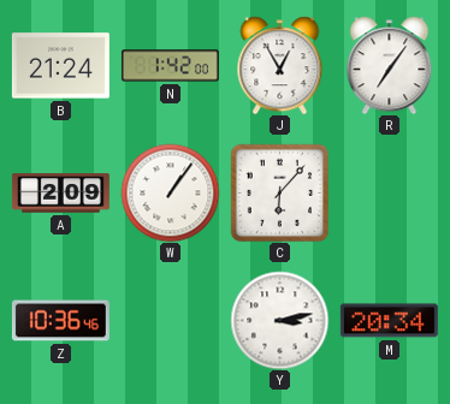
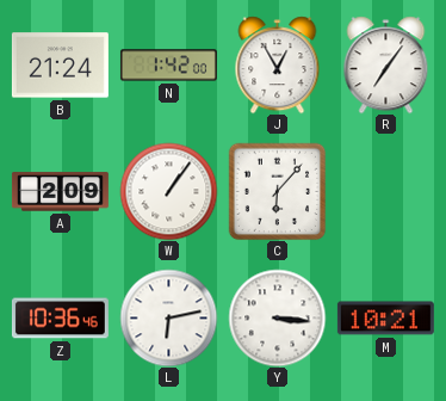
L: none -> 6:13
Y: 3:13 -> 3:16
M: 20:34 -> 10:21
